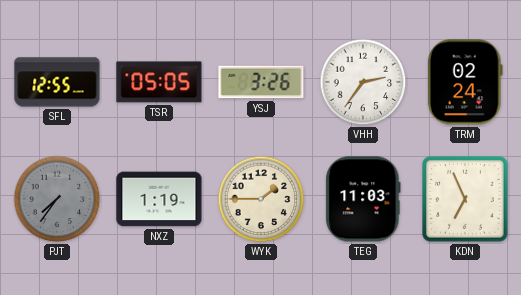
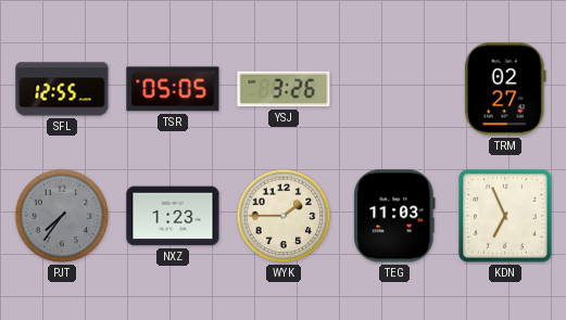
VHH: 2:36 -> none
TRM: 02:24 -> 02:27
NXZ: 1:19 -> 1:23
